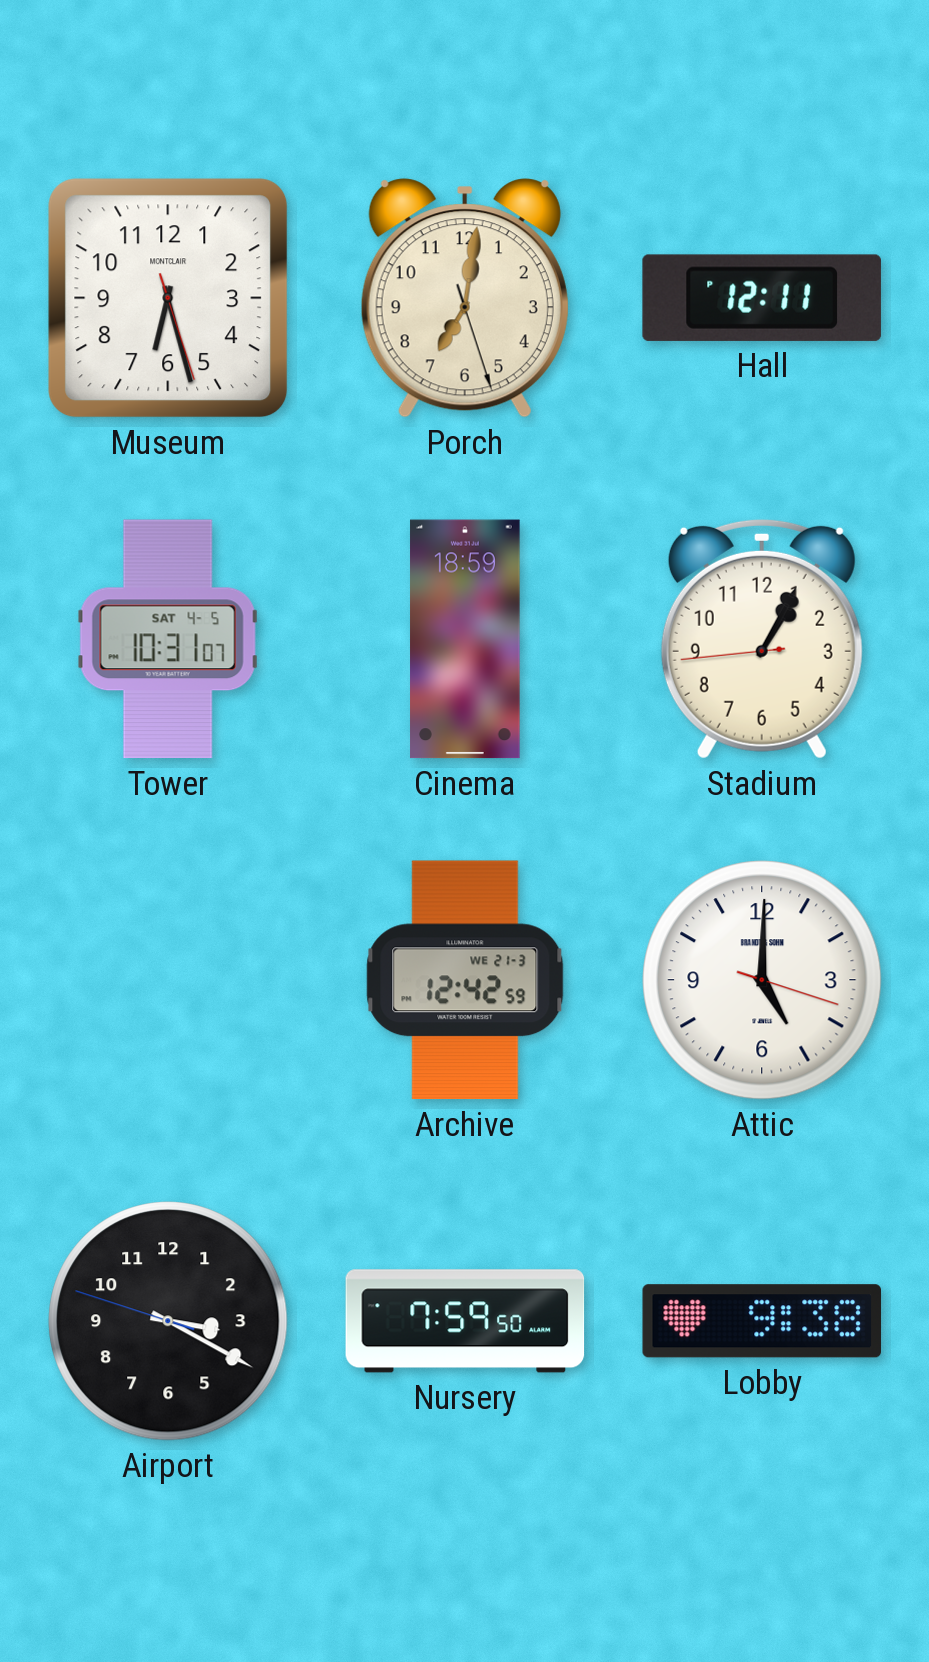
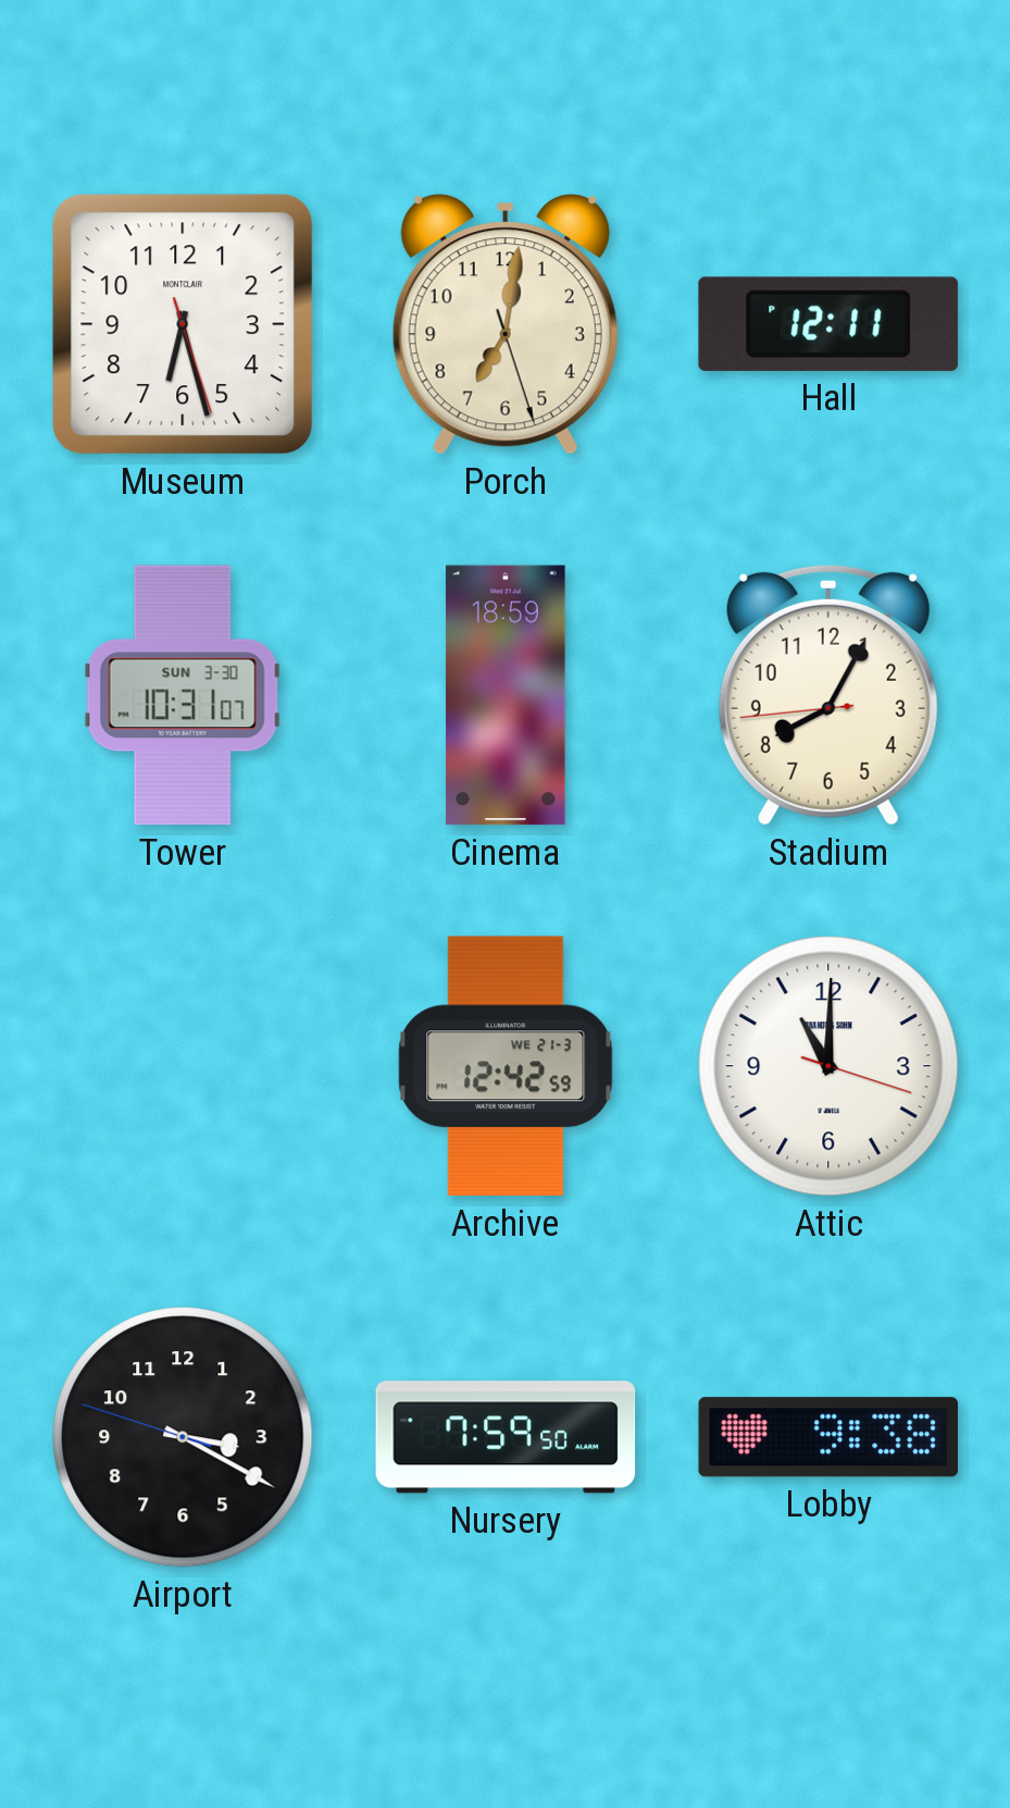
Tower date: SAT 4-5 -> SUN 3-30
Stadium: 1:04 -> 8:04
Attic: 5:00 -> 11:00
